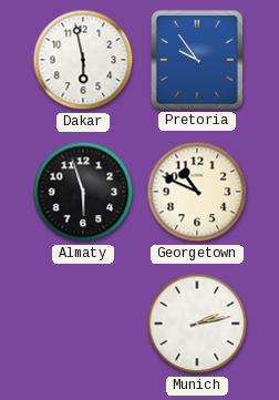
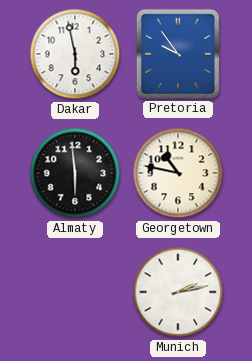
Almaty: 5:57 -> 5:59
Georgetown: 10:49 -> 10:47
